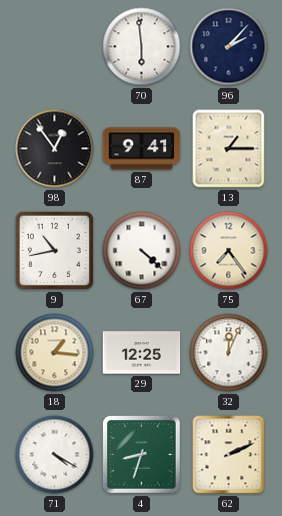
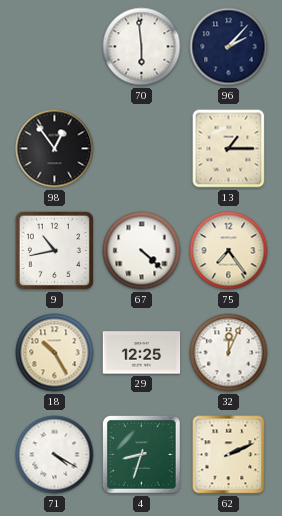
87: 9:41 -> none
18: 1:16 -> 10:25
